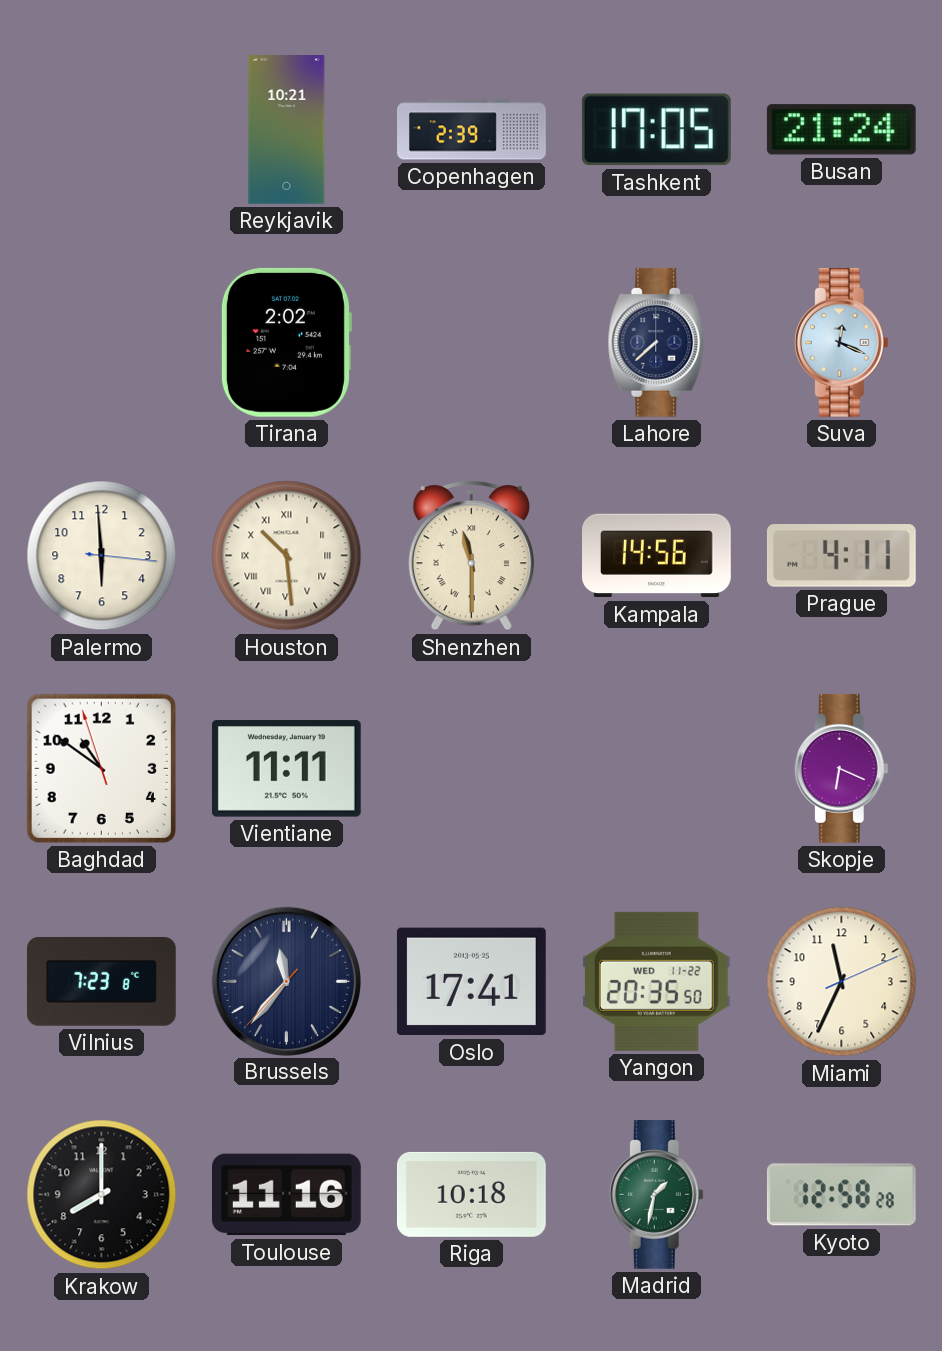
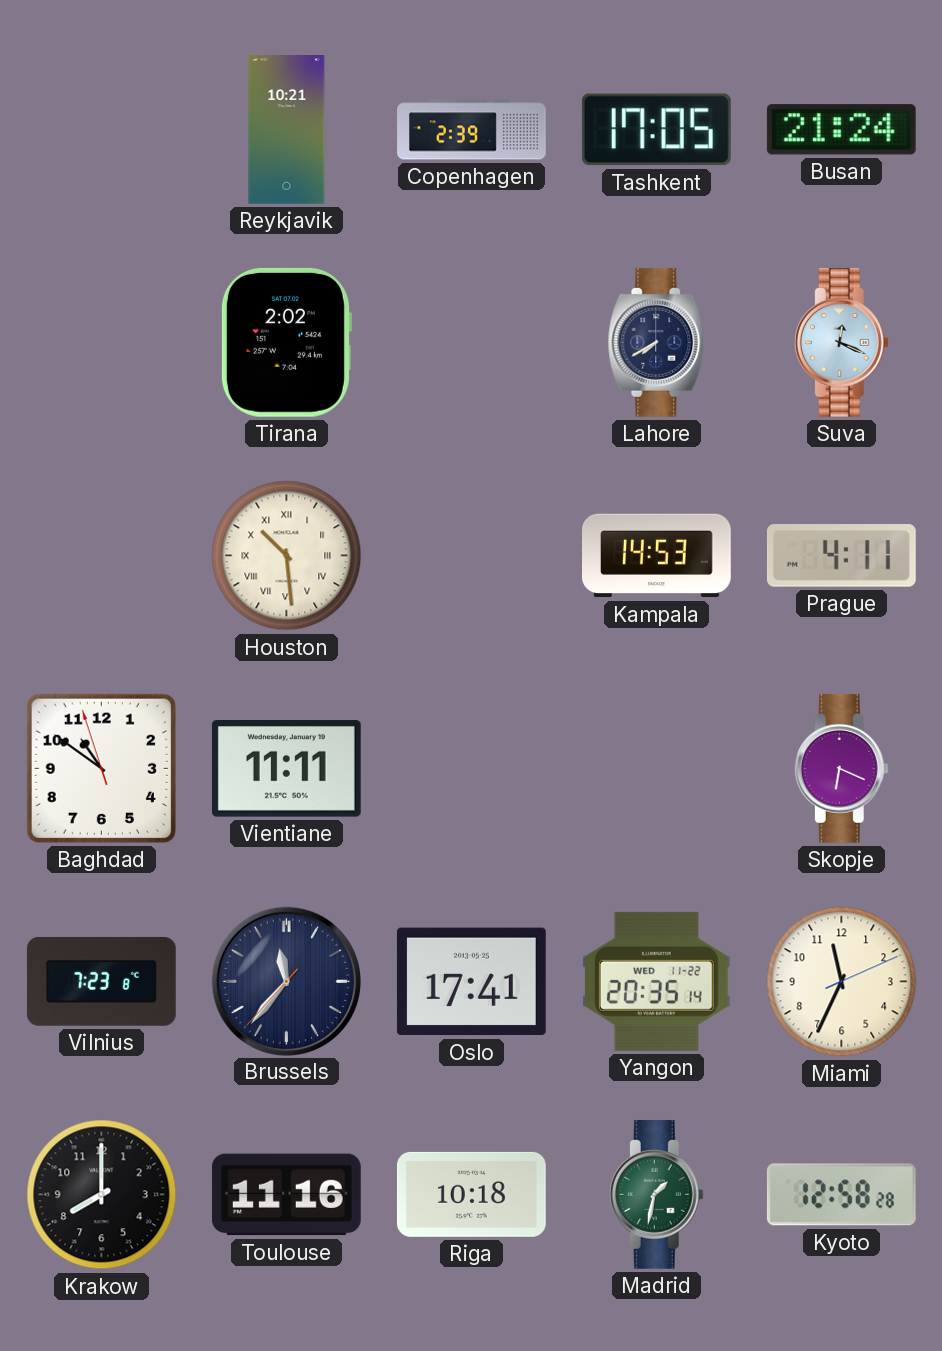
Lahore: 7:38 -> 7:40
Palermo: 5:59 -> none
Shenzhen: 11:30 -> none
Kampala: 14:56 -> 14:53
Yangon: 20:35:50 -> 20:35:14
